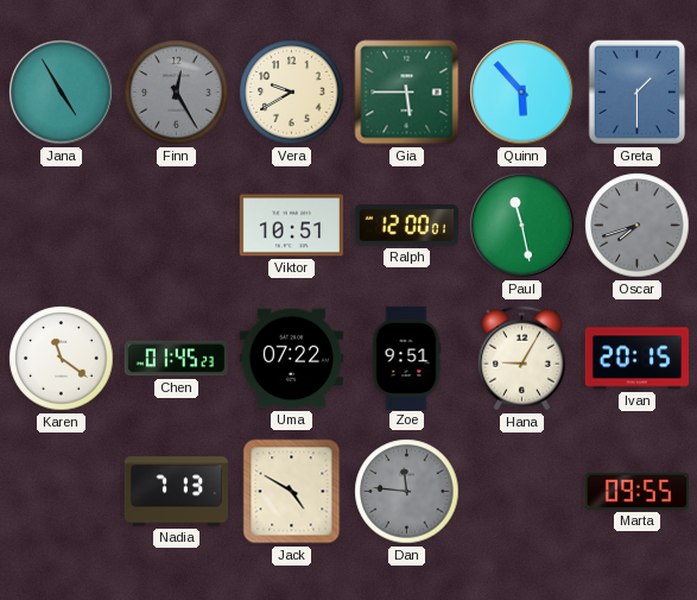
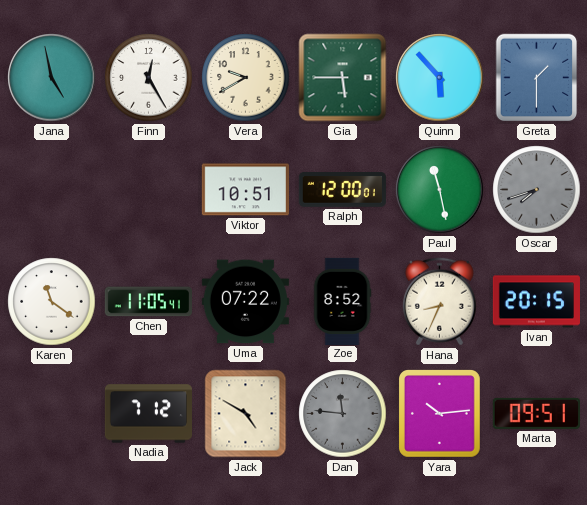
Jana: 4:55 -> 4:58
Finn dial: grey -> white
Chen: 01:45 -> 11:05
Zoe: 9:51 -> 8:52
Hana: 9:05 -> 8:34
Nadia: 7:13 -> 7:12
Yara: none -> 10:14
Marta: 09:55 -> 09:51
